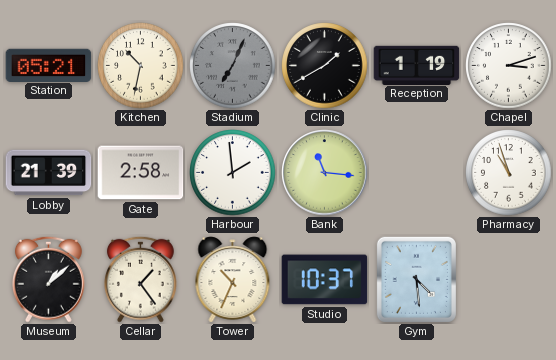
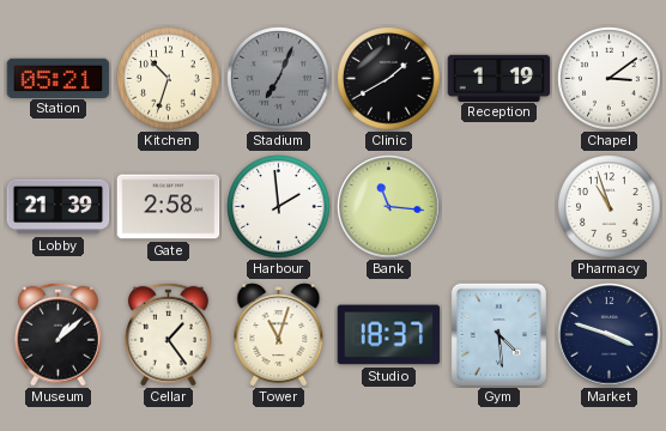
Kitchen: 10:32 -> 10:33
Chapel: 3:12 -> 3:09
Tower: 10:34 -> 11:03
Studio: 10:37 -> 18:37
Market: none -> 3:48
